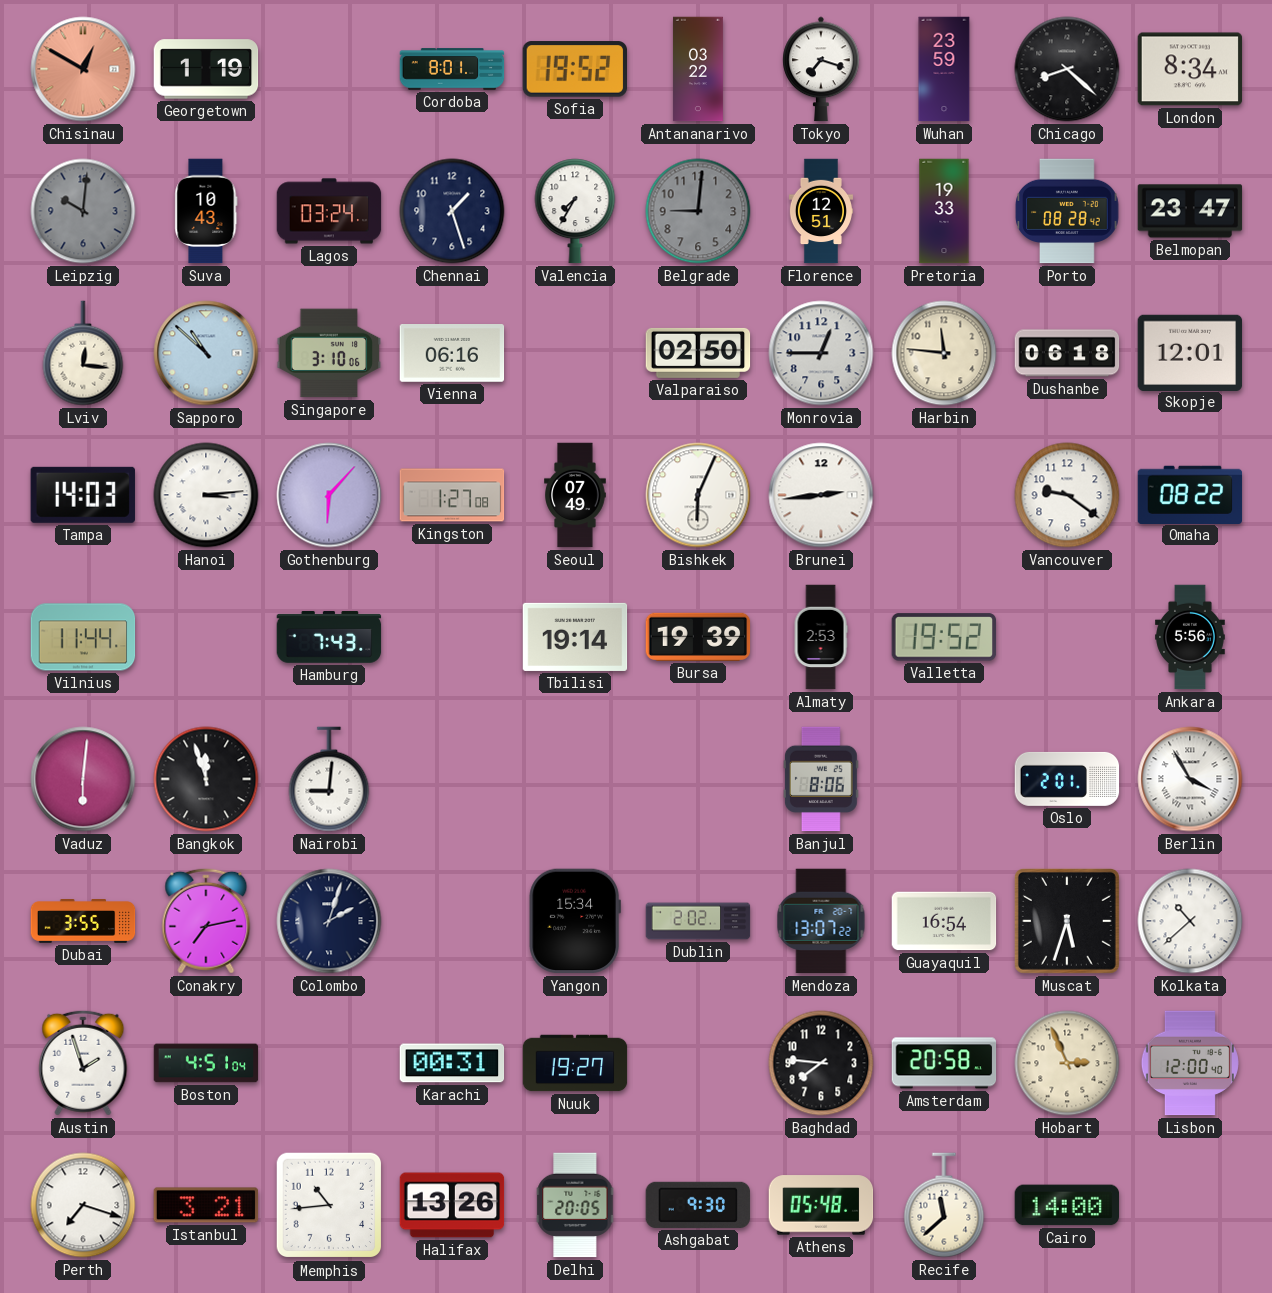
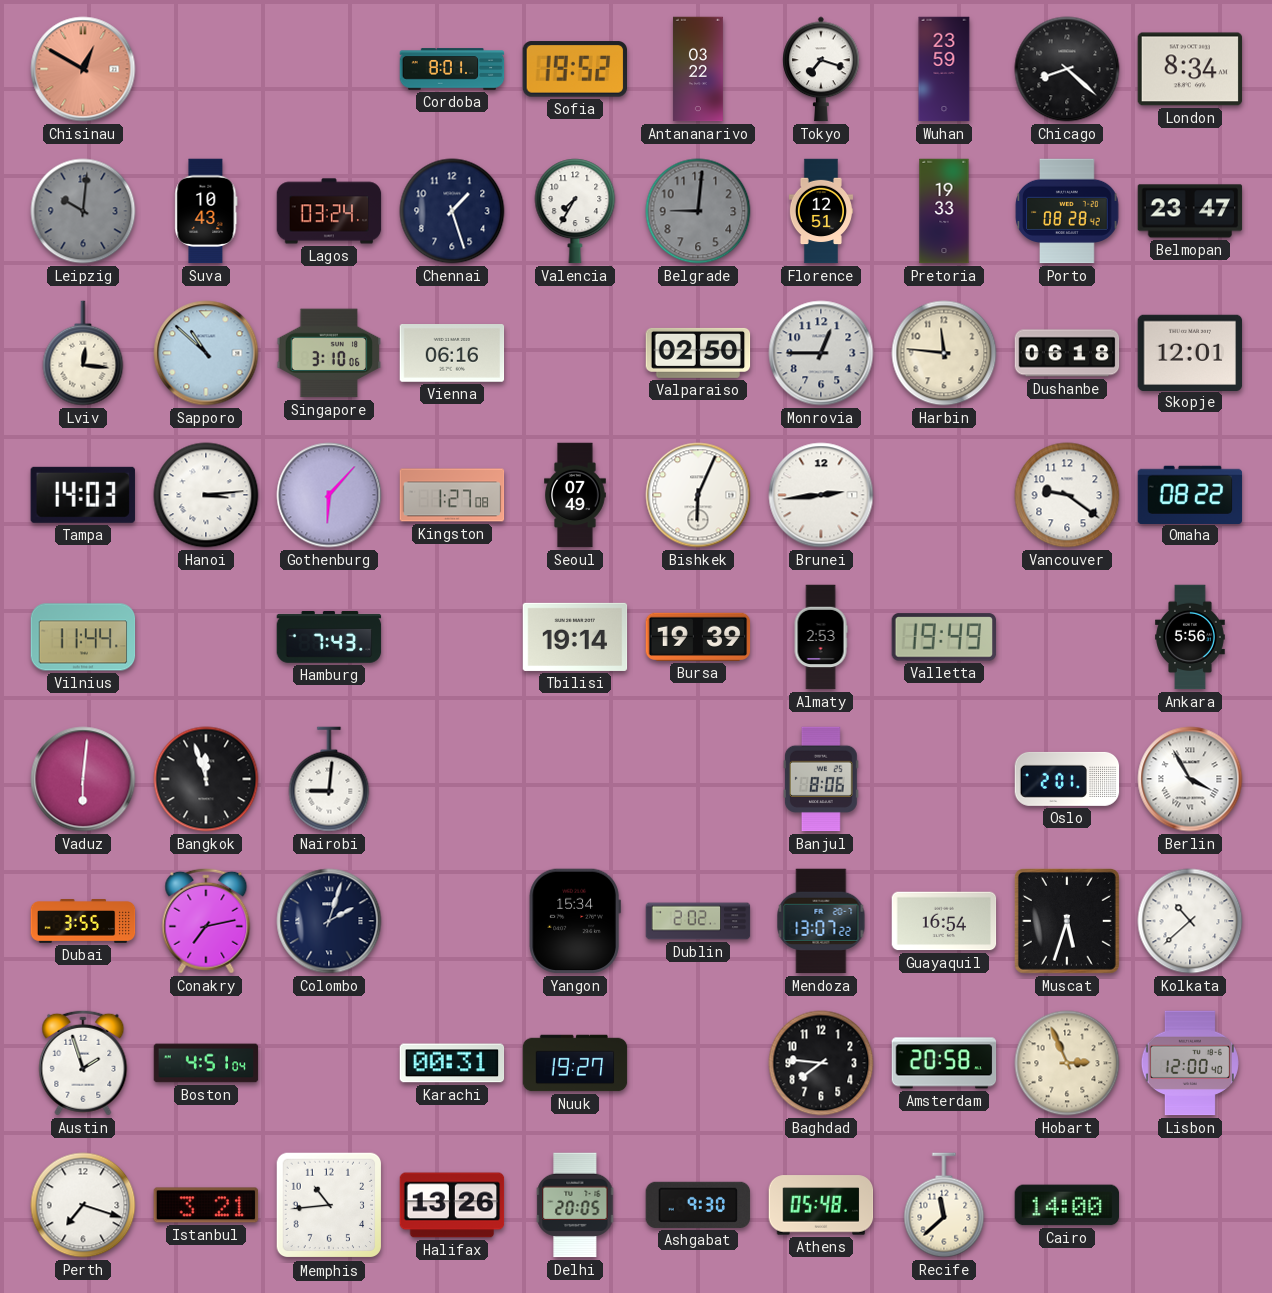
Georgetown: 1:19 -> none
Valletta: 19:52 -> 19:49
